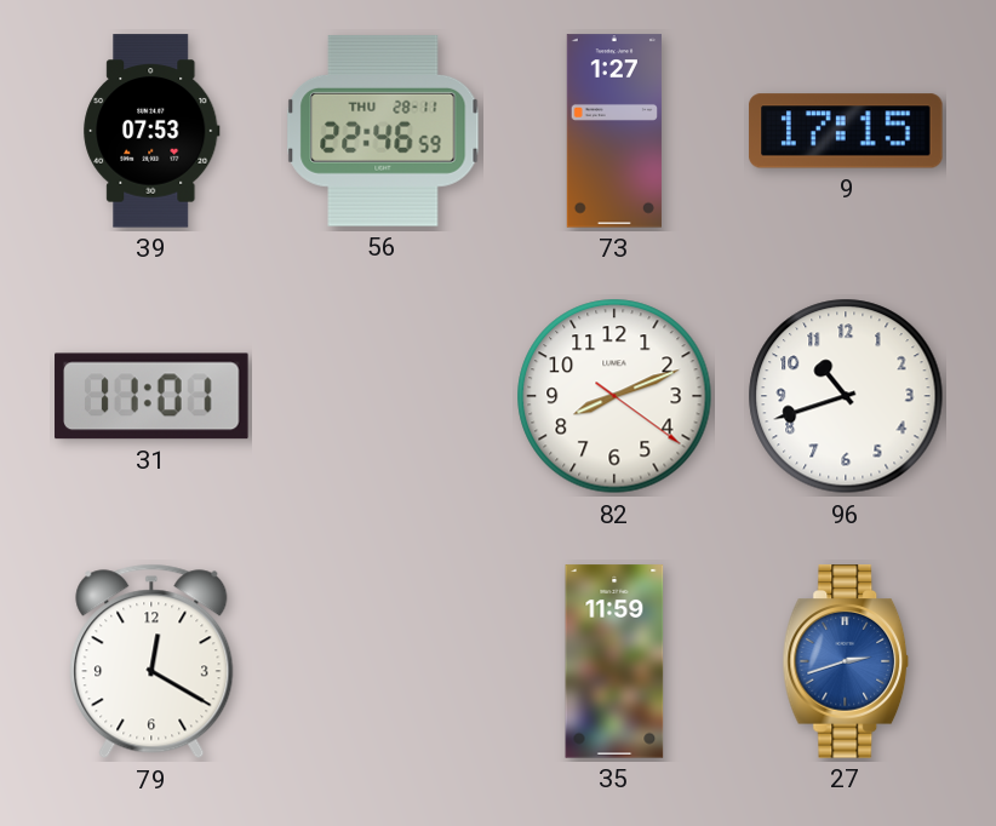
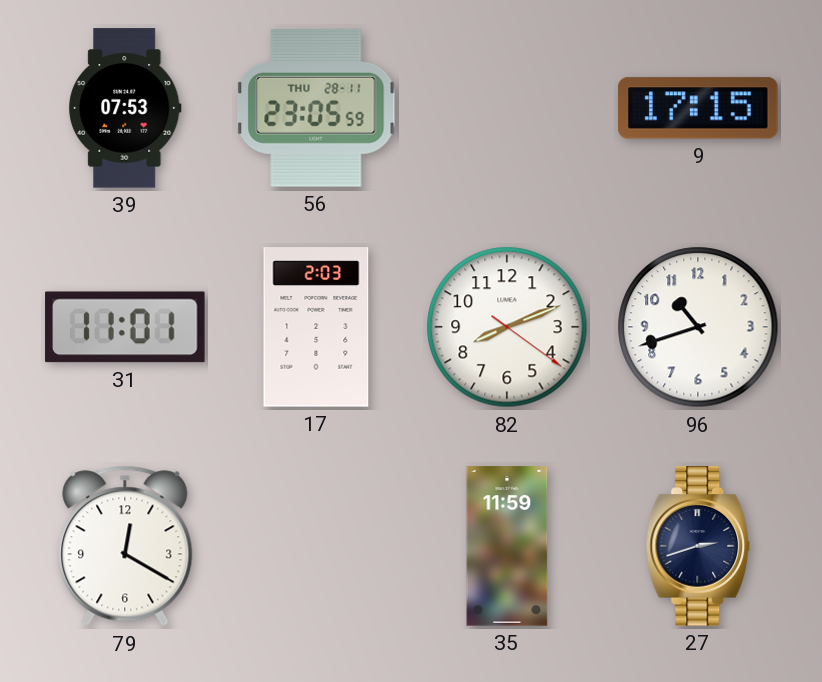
56: 22:46 -> 23:05
73: 1:27 -> none
17: none -> 2:03
27 dial: blue -> navy
